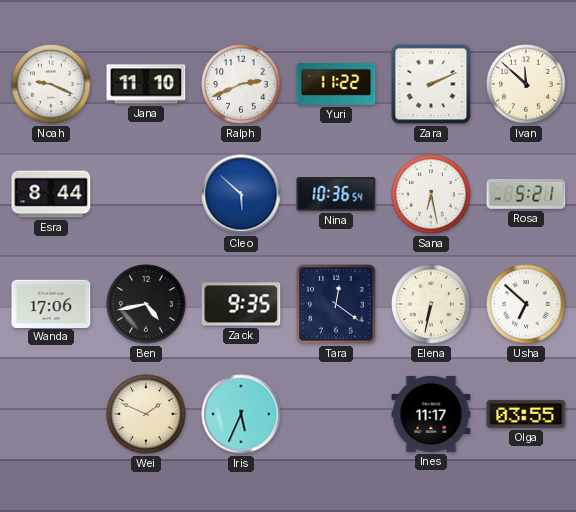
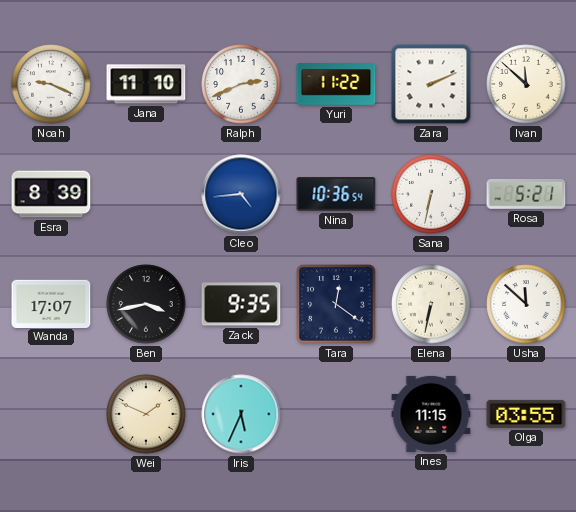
Esra: 8:44 -> 8:39
Cleo: 5:52 -> 4:44
Sana: 6:28 -> 6:32
Wanda: 17:06 -> 17:07
Ben: 4:43 -> 3:43
Usha: 6:52 -> 11:52
Ines: 11:17 -> 11:15
